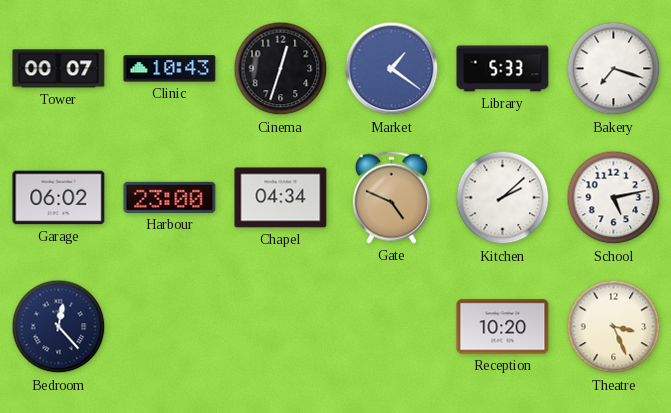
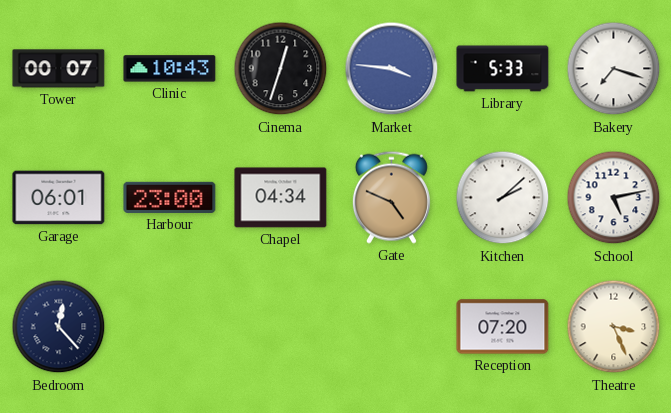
Market: 1:21 -> 3:46
Garage: 06:02 -> 06:01
Reception: 10:20 -> 07:20
